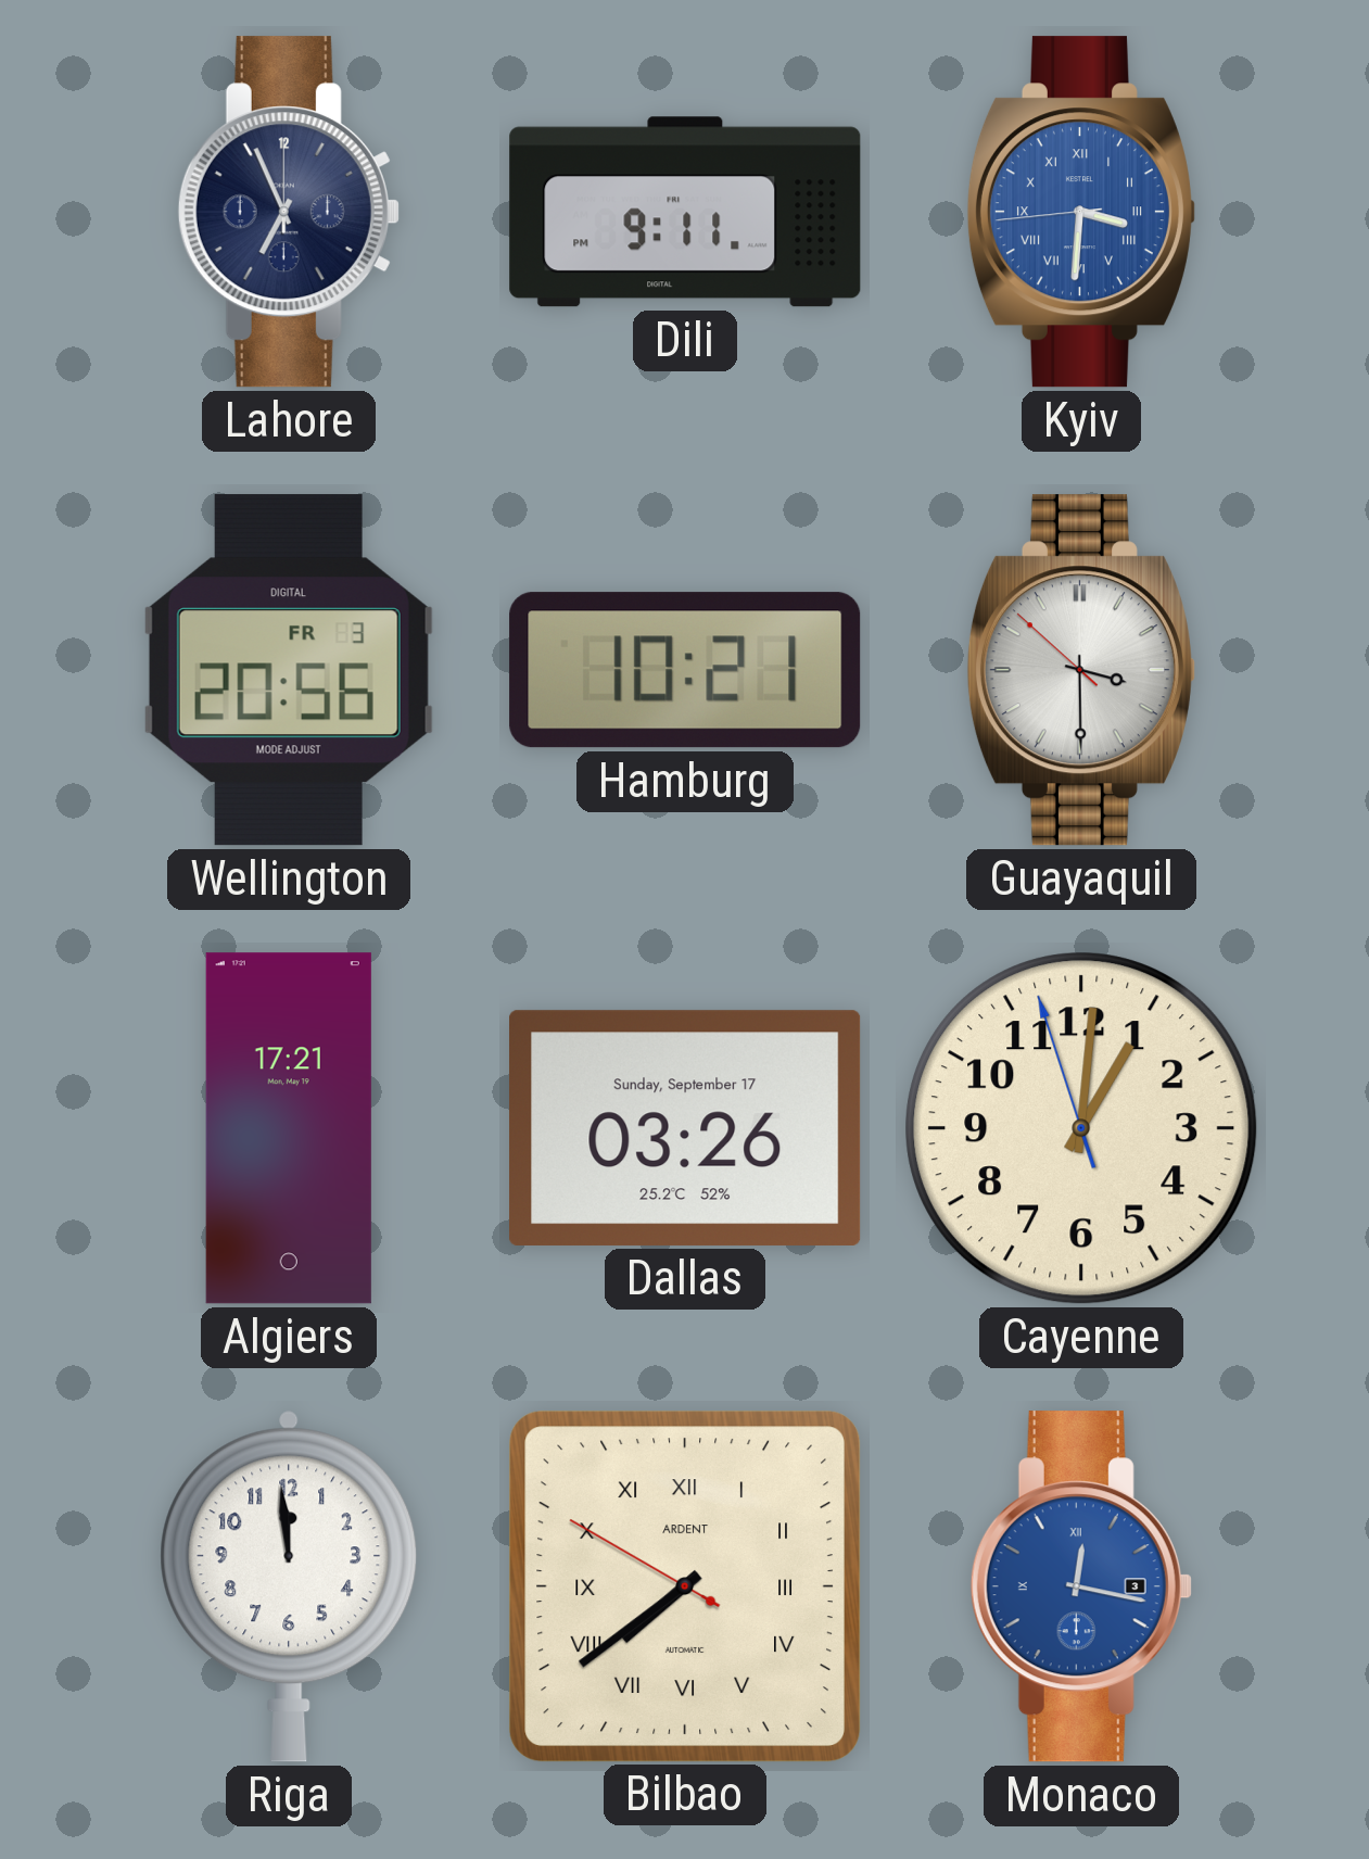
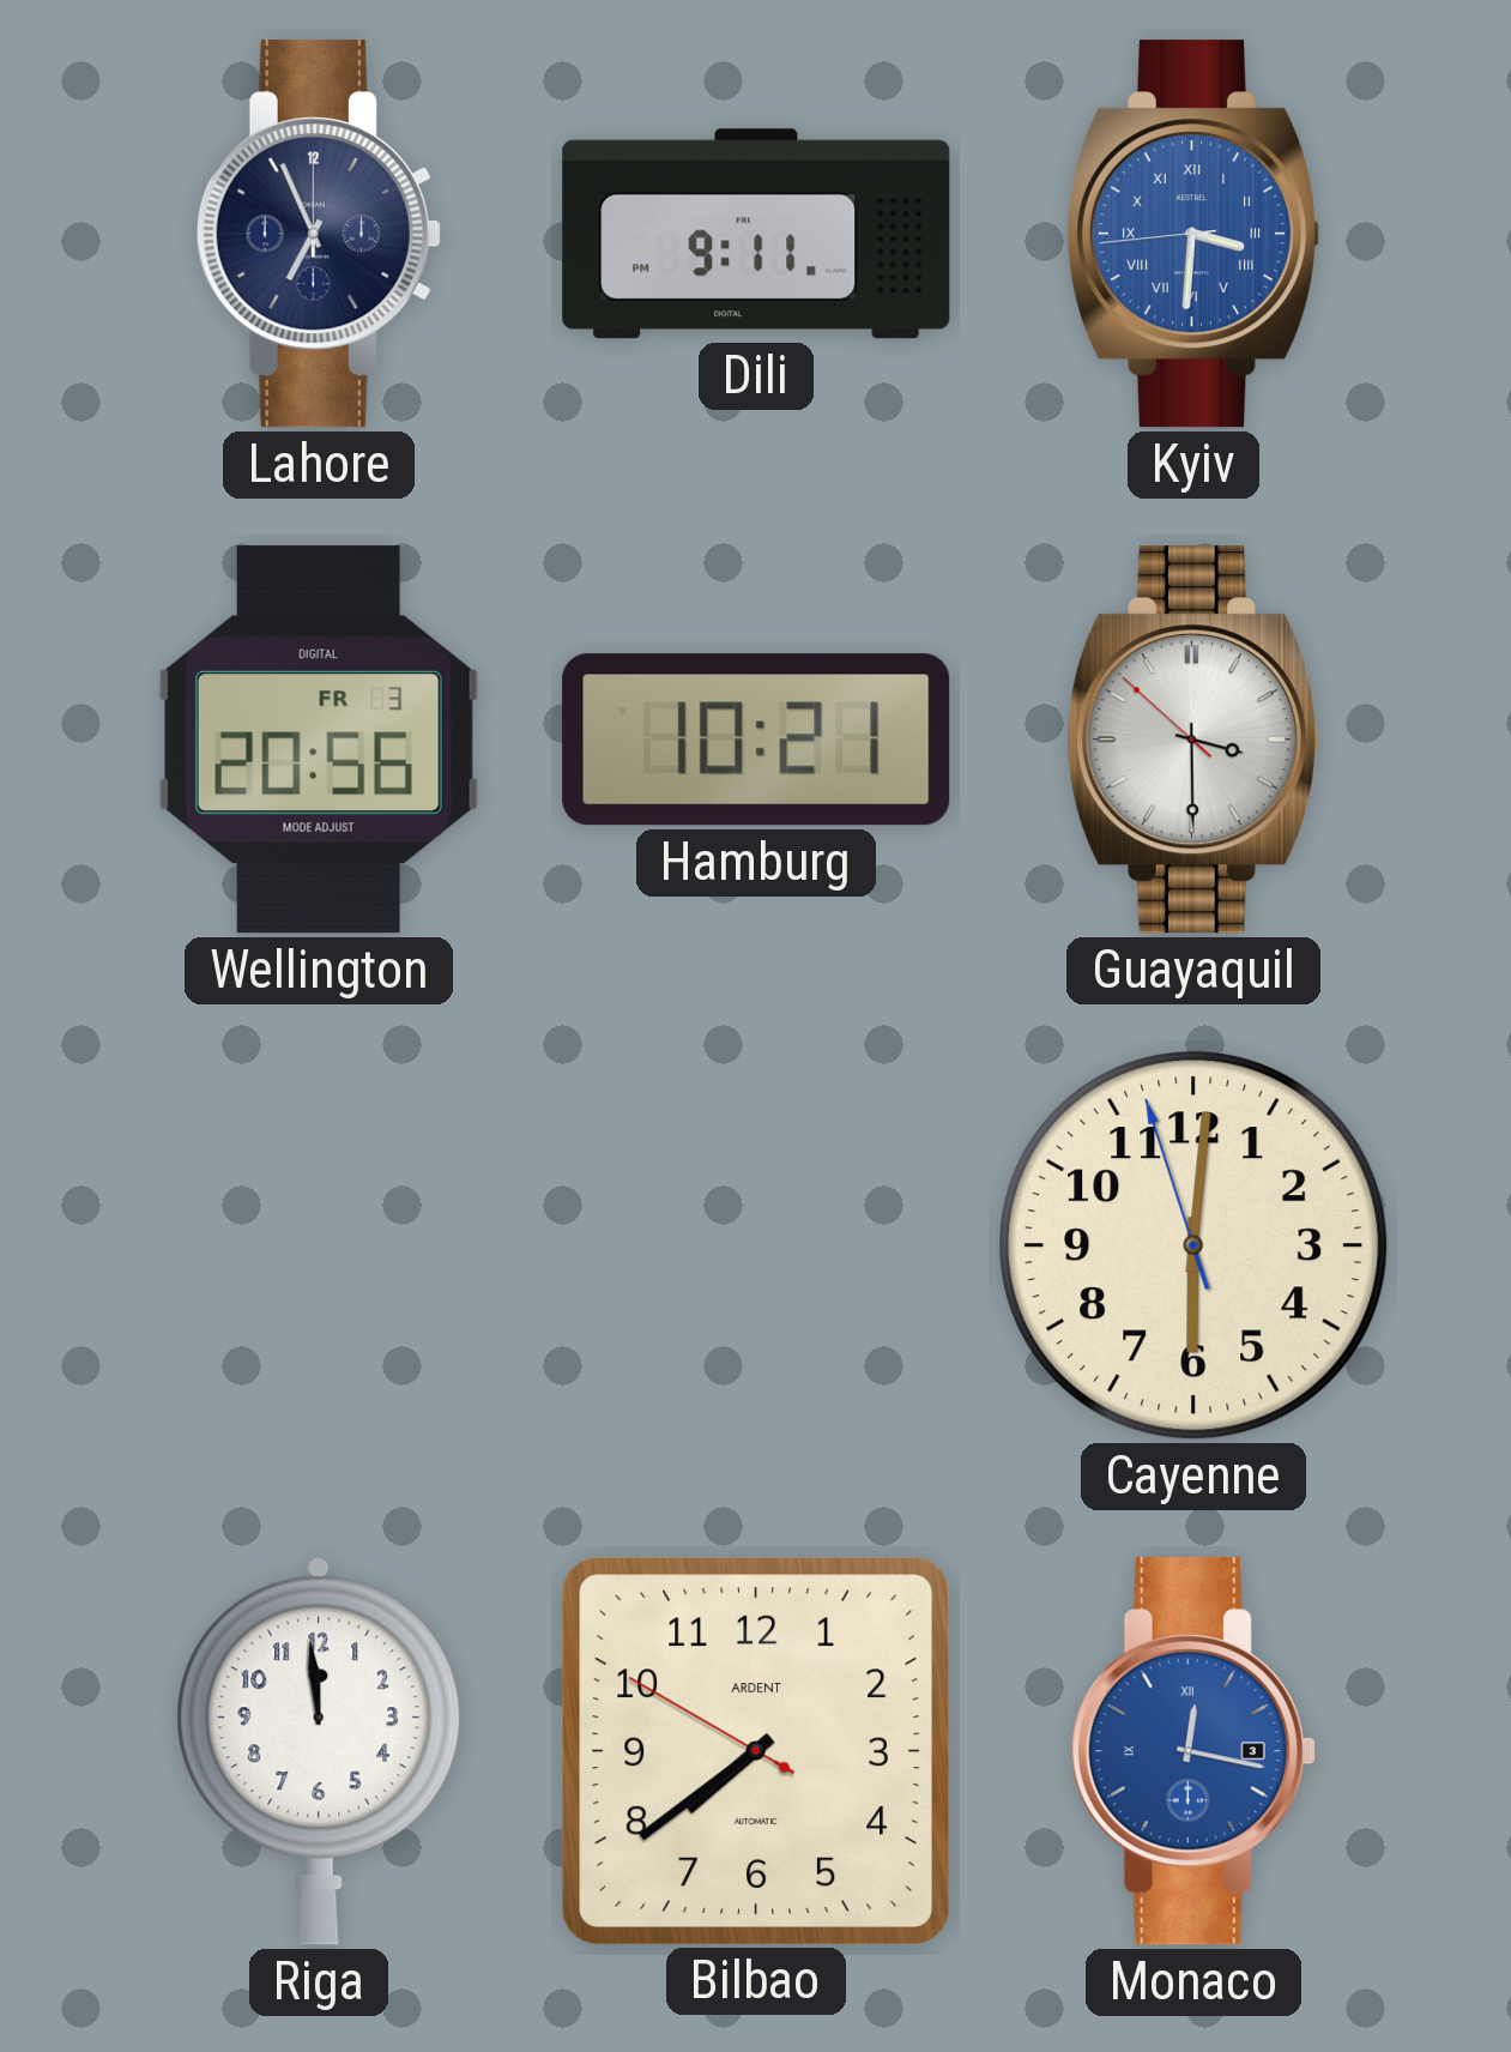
Algiers: 17:21 -> none
Dallas: 03:26 -> none
Cayenne: 1:00 -> 6:00
Bilbao numerals: Roman -> Arabic
